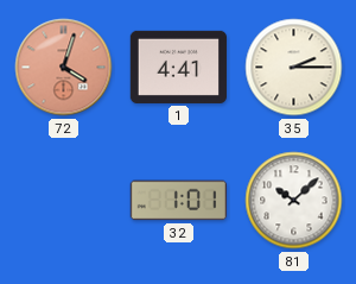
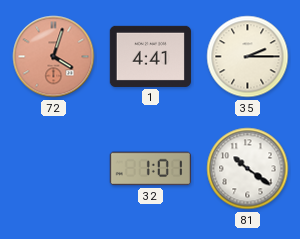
81: 10:08 -> 10:21
